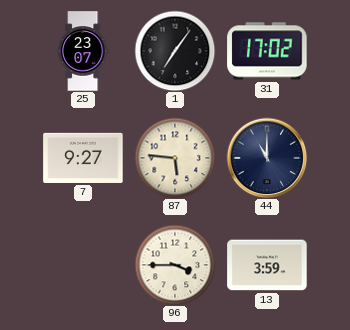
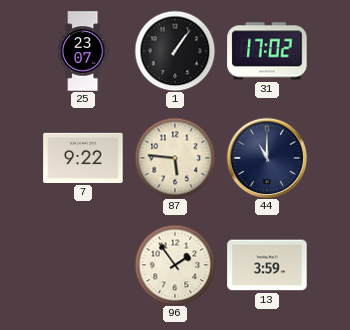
1: 7:06 -> 1:06
7: 9:27 -> 9:22
96: 3:45 -> 1:54
